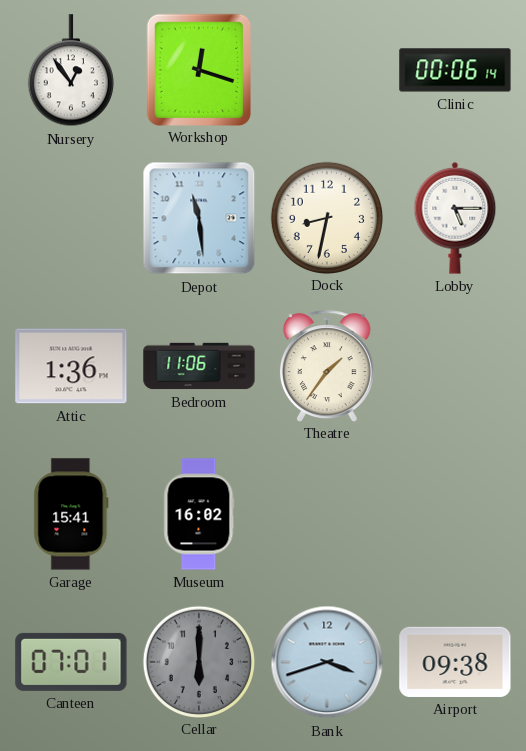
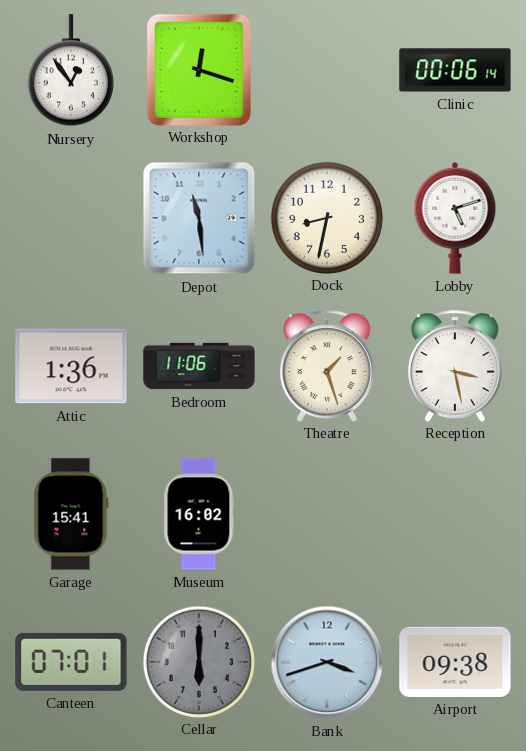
Lobby: 5:15 -> 5:12
Theatre: 1:36 -> 1:27
Reception: none -> 3:28
